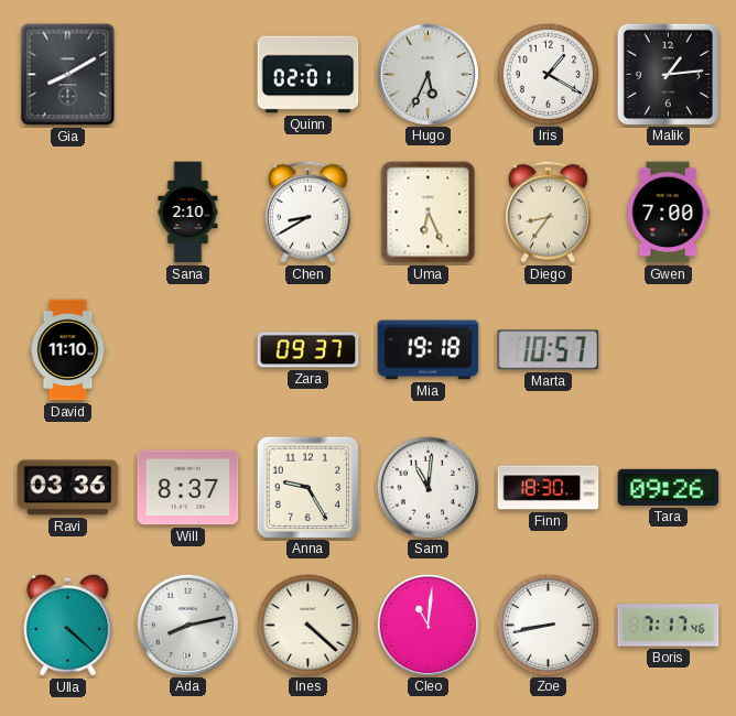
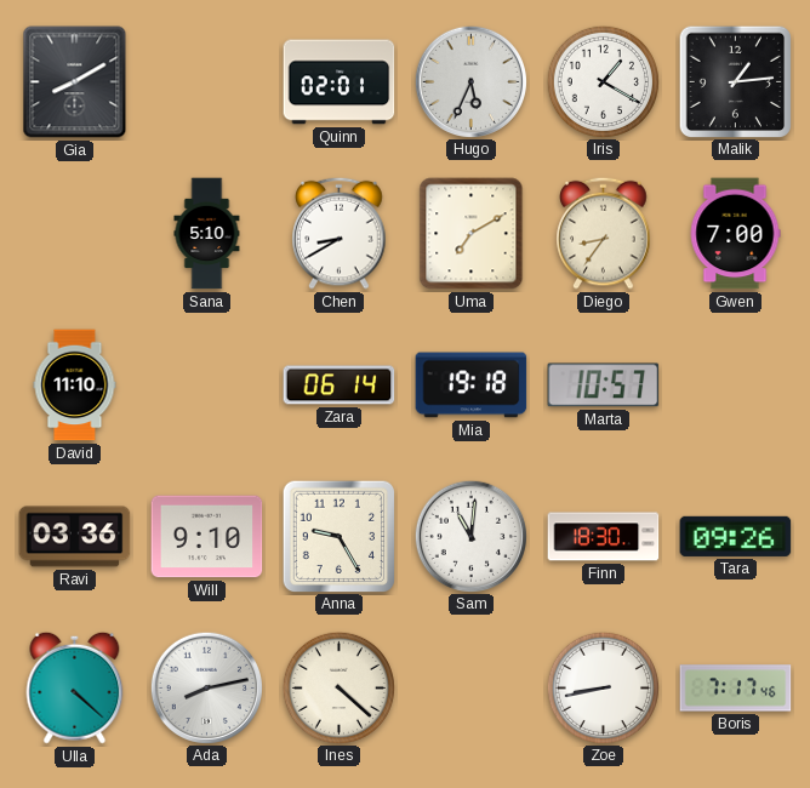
Sana: 2:10 -> 5:10
Uma: 6:26 -> 7:10
Zara: 09:37 -> 06:14
Will: 8:37 -> 9:10
Cleo: 11:01 -> none
